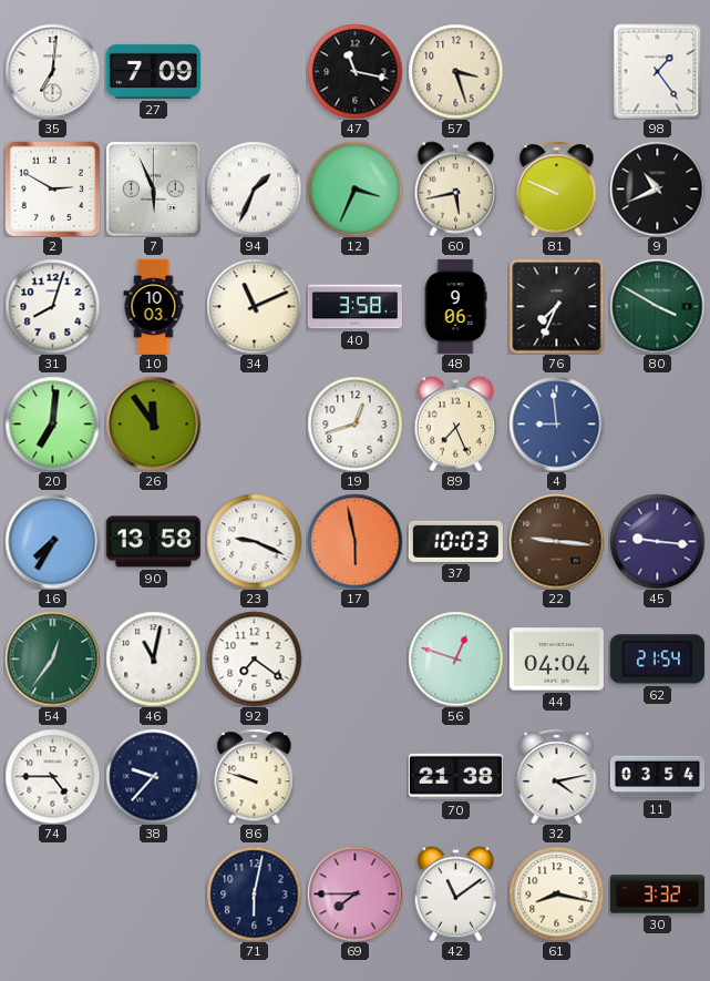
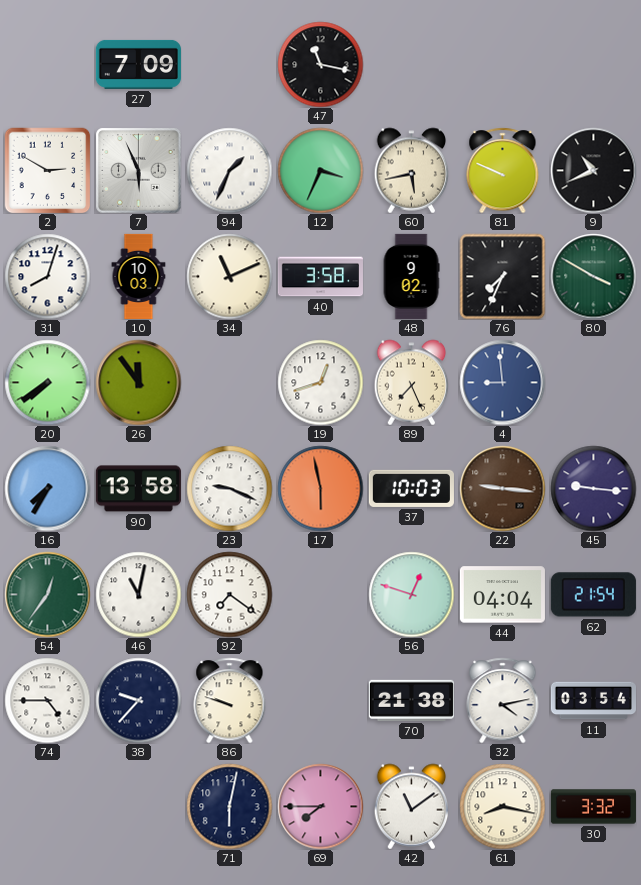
35: 7:01 -> none
57: 3:27 -> none
98: 1:24 -> none
48: 9:06 -> 9:02
20: 7:01 -> 7:39
